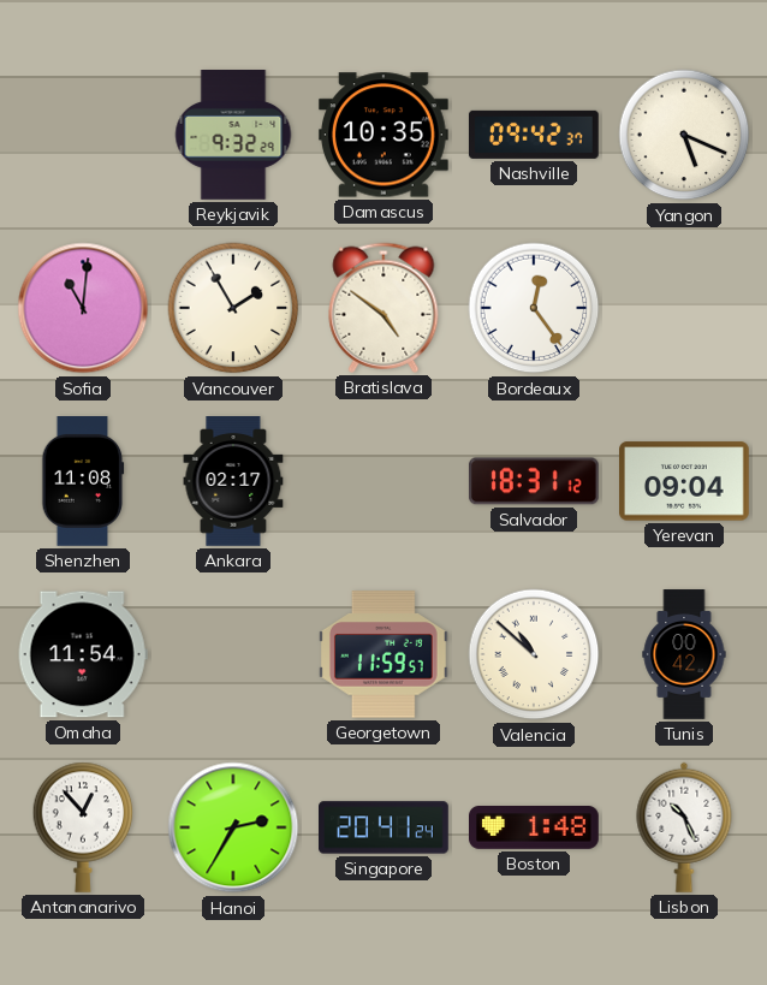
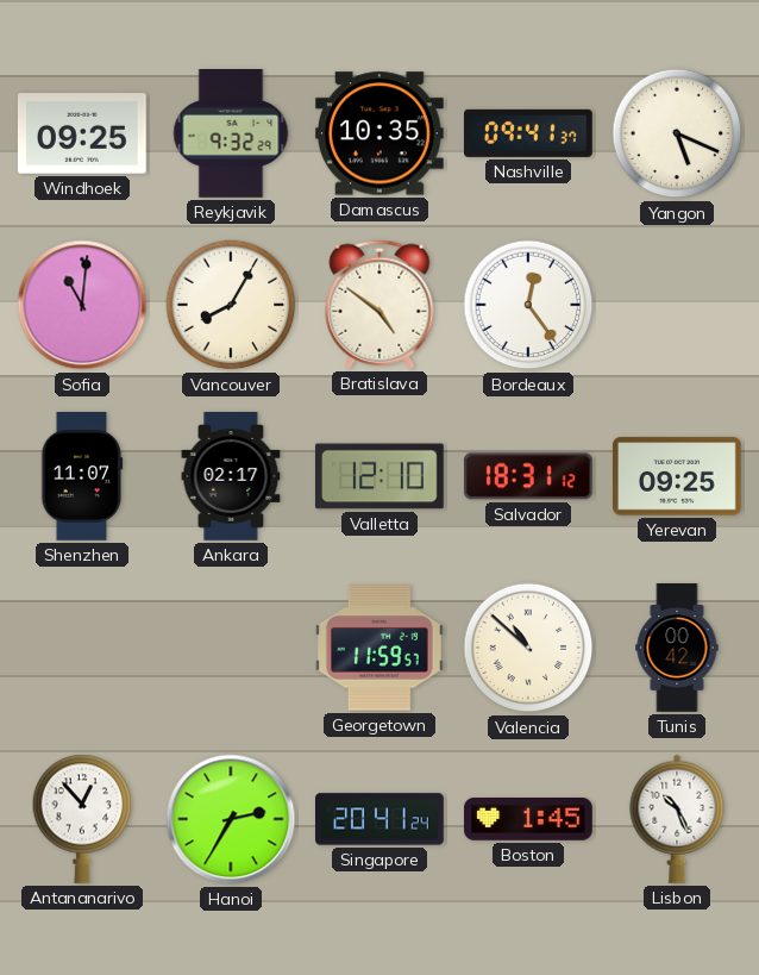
Windhoek: none -> 09:25
Nashville: 09:42 -> 09:41
Vancouver: 1:55 -> 8:05
Shenzhen: 11:08 -> 11:07
Valletta: none -> 12:10
Yerevan: 09:04 -> 09:25
Omaha: 11:54 -> none
Boston: 1:48 -> 1:45
